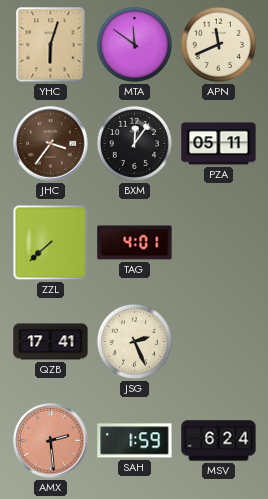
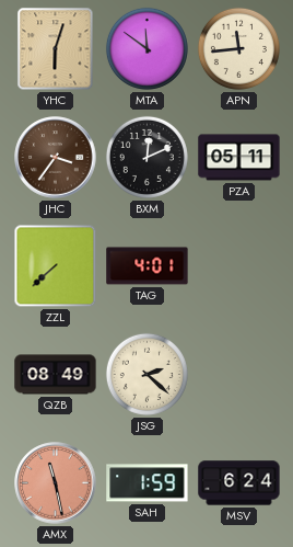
APN: 11:41 -> 11:44
BXM: 12:06 -> 12:11
QZB: 17:41 -> 08:49
JSG: 2:26 -> 2:22
AMX: 2:29 -> 11:28
